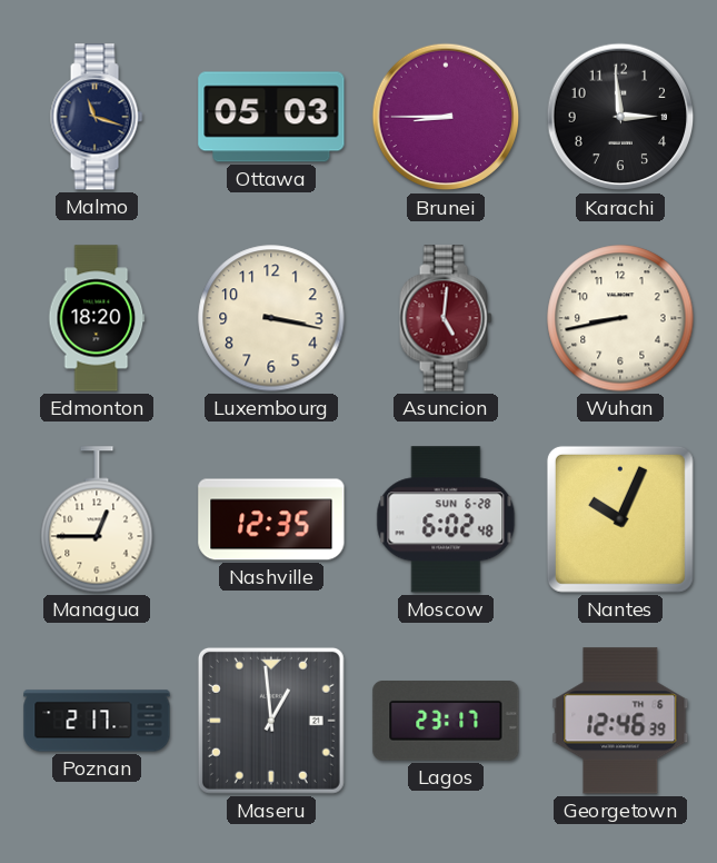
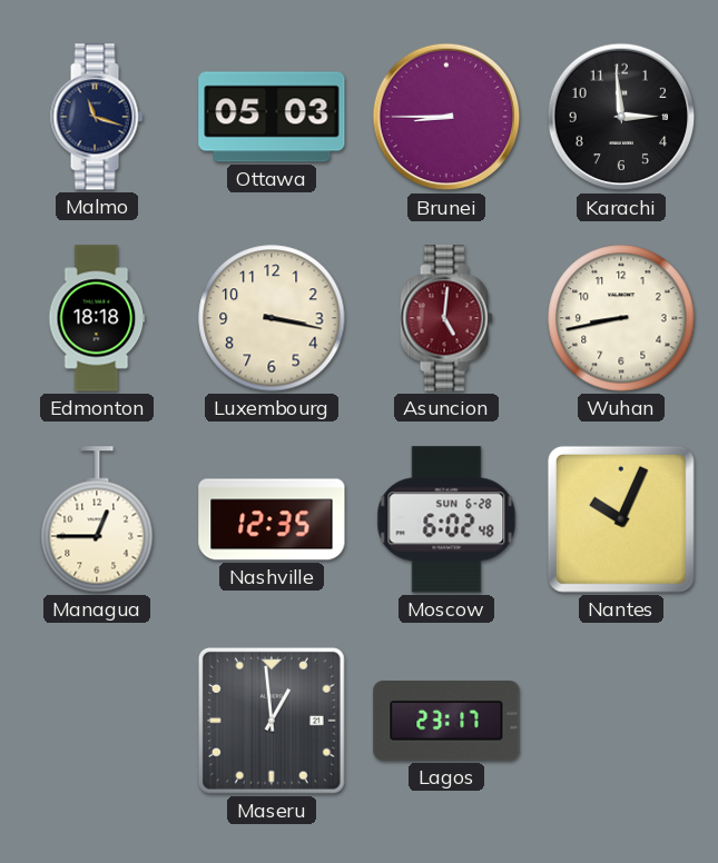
Edmonton: 18:20 -> 18:18
Poznan: 2:17 -> none
Georgetown: 12:46 -> none
